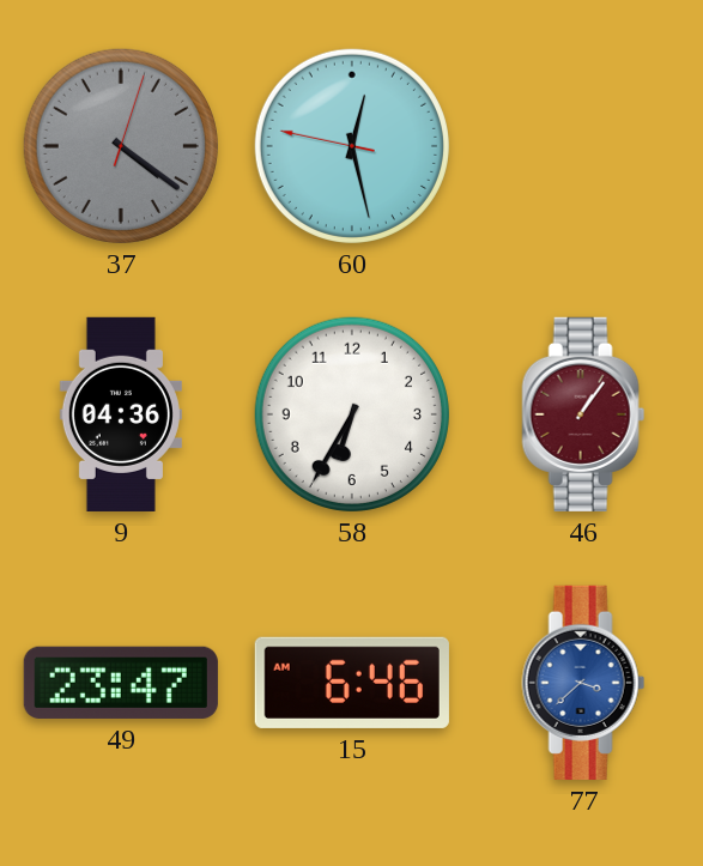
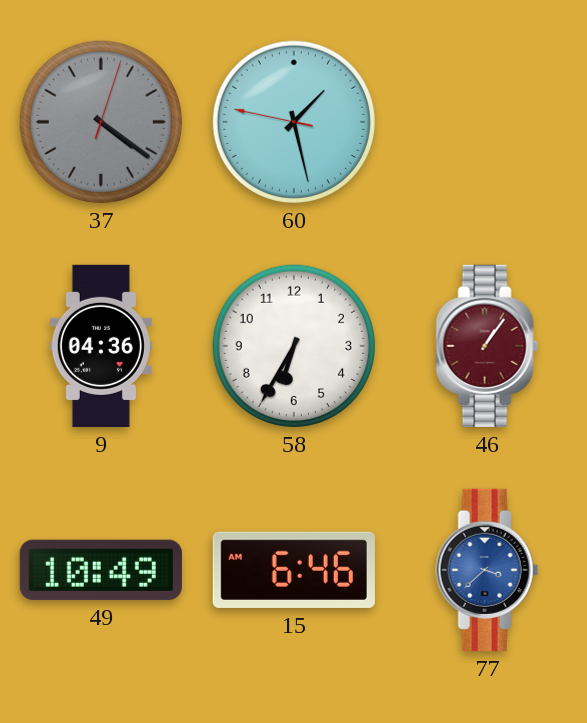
60: 12:27 -> 1:27
49: 23:47 -> 10:49
